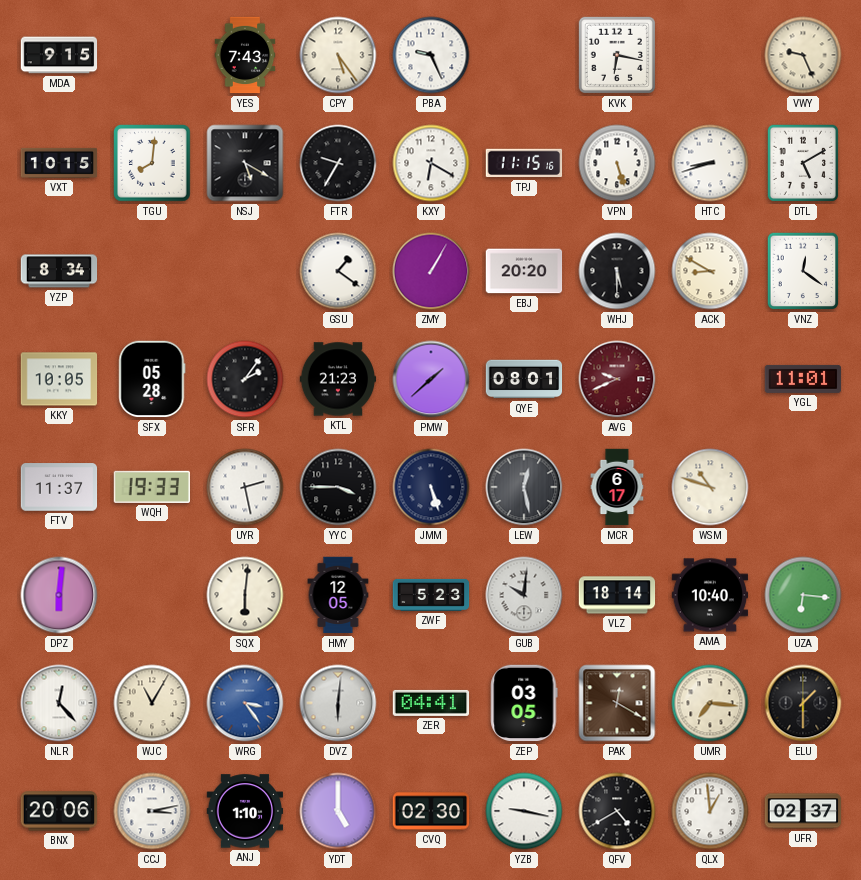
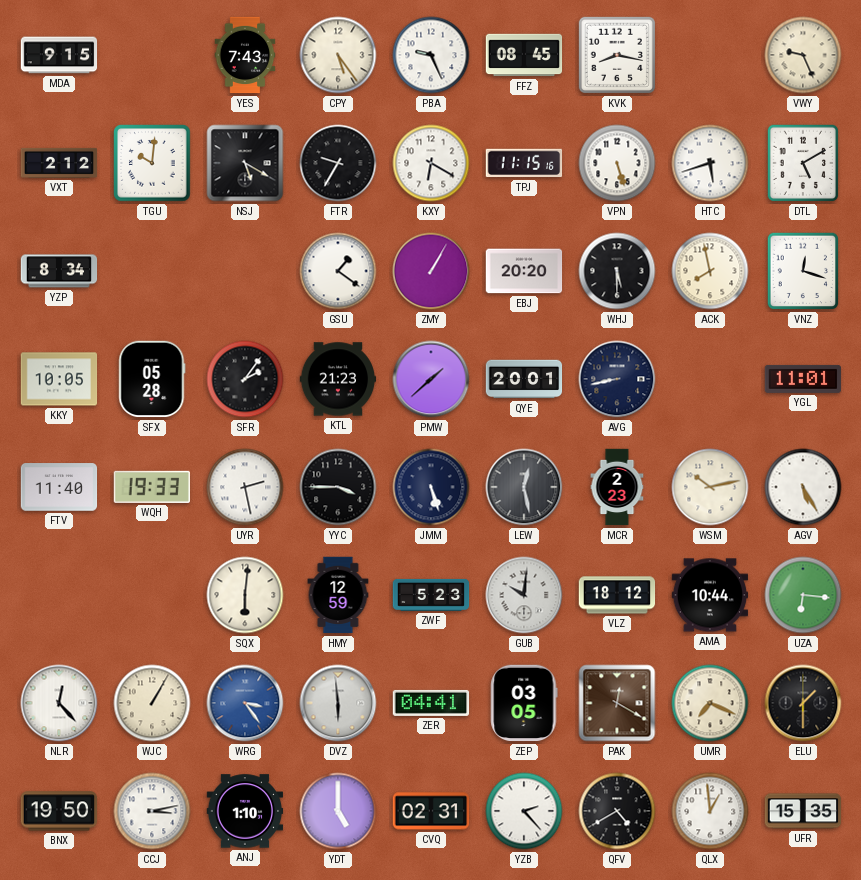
FFZ: none -> 08:45
KVK: 6:17 -> 8:17
VXT: 10:15 -> 2:12
TGU: 8:01 -> 10:01
HTC: 8:42 -> 5:42
ACK: 8:50 -> 7:58
VNZ: 12:21 -> 12:18
QYE: 08:01 -> 20:01
AVG: 9:41 -> 8:43
AVG dial: burgundy -> navy
FTV: 11:37 -> 11:40
MCR: 6:17 -> 2:23
WSM: 10:48 -> 10:13
AGV: none -> 5:25
DPZ: 6:01 -> none
HMY: 12:05 -> 12:59
VLZ: 18:14 -> 18:12
AMA: 10:40 -> 10:44
WJC: 11:05 -> 1:05
DVZ: 6:01 -> 5:59
UMR: 7:16 -> 7:19
BNX: 20:06 -> 19:50
CVQ: 02:30 -> 02:31
YZB: 9:17 -> 2:23
UFR: 02:37 -> 15:35
